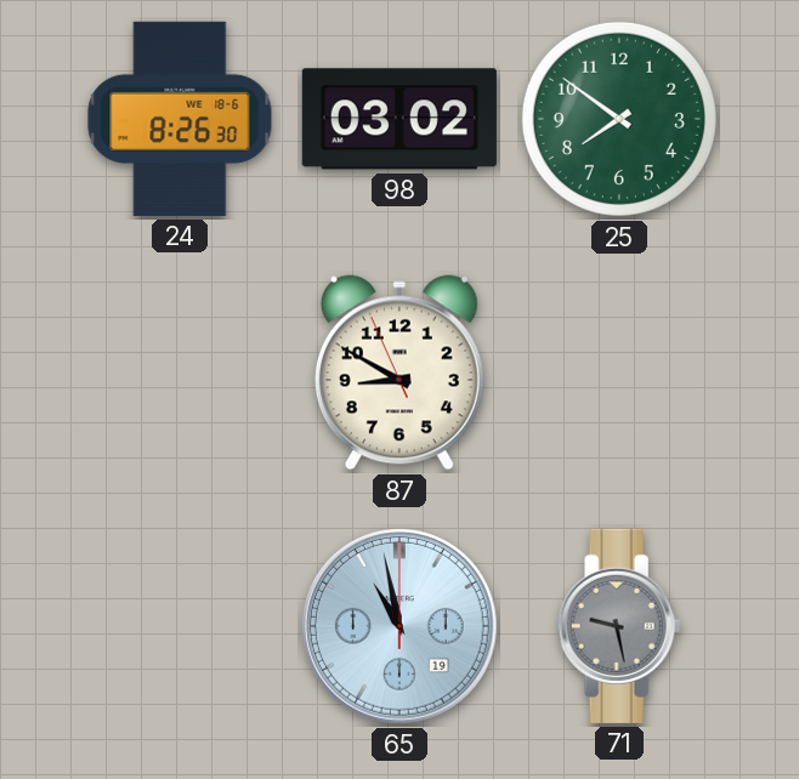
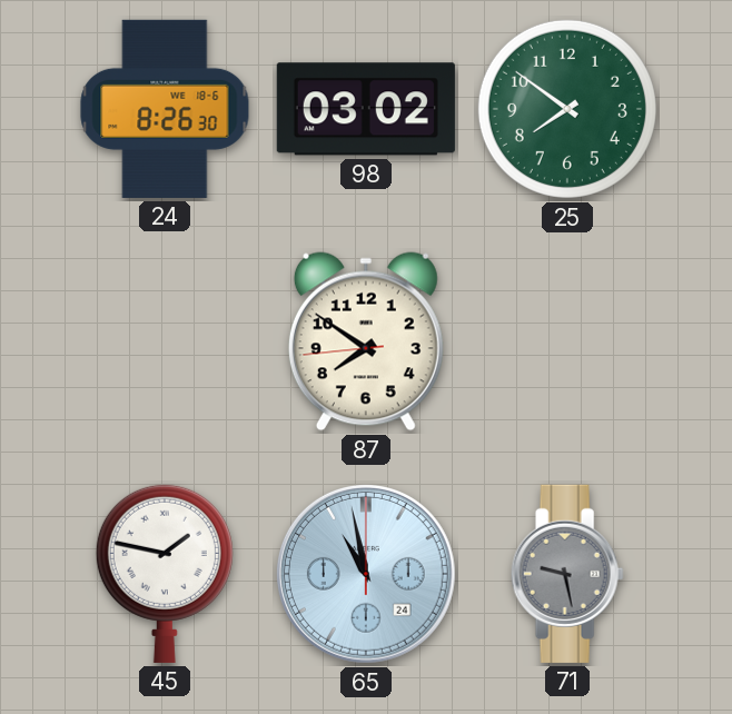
87: 8:49 -> 7:50
45: none -> 1:47
65 date: 19 -> 24
